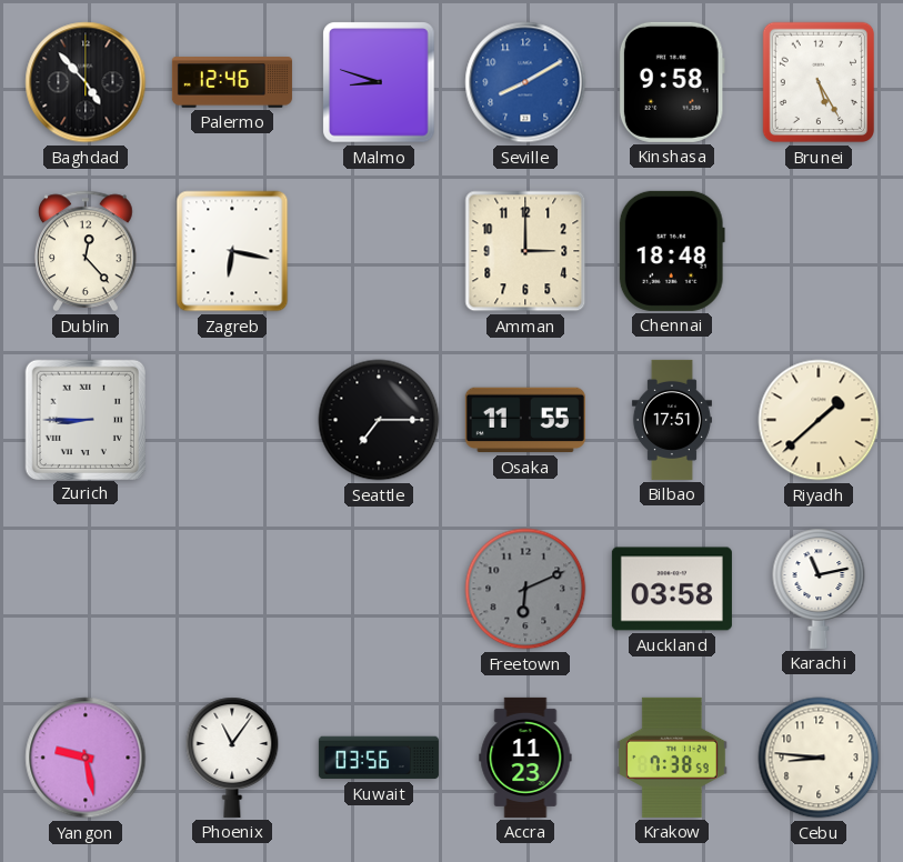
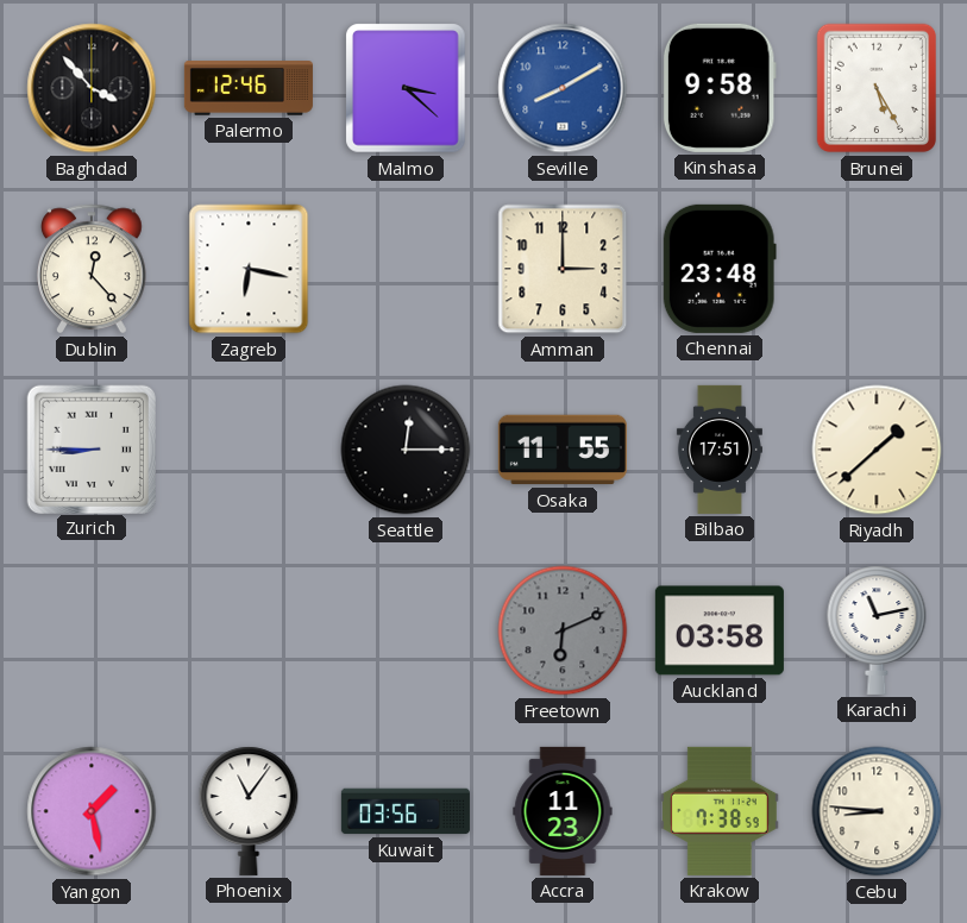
Baghdad: 4:53 -> 3:53
Malmo: 8:48 -> 3:22
Chennai: 18:48 -> 23:48
Seattle: 7:15 -> 12:15
Yangon: 9:28 -> 1:28
